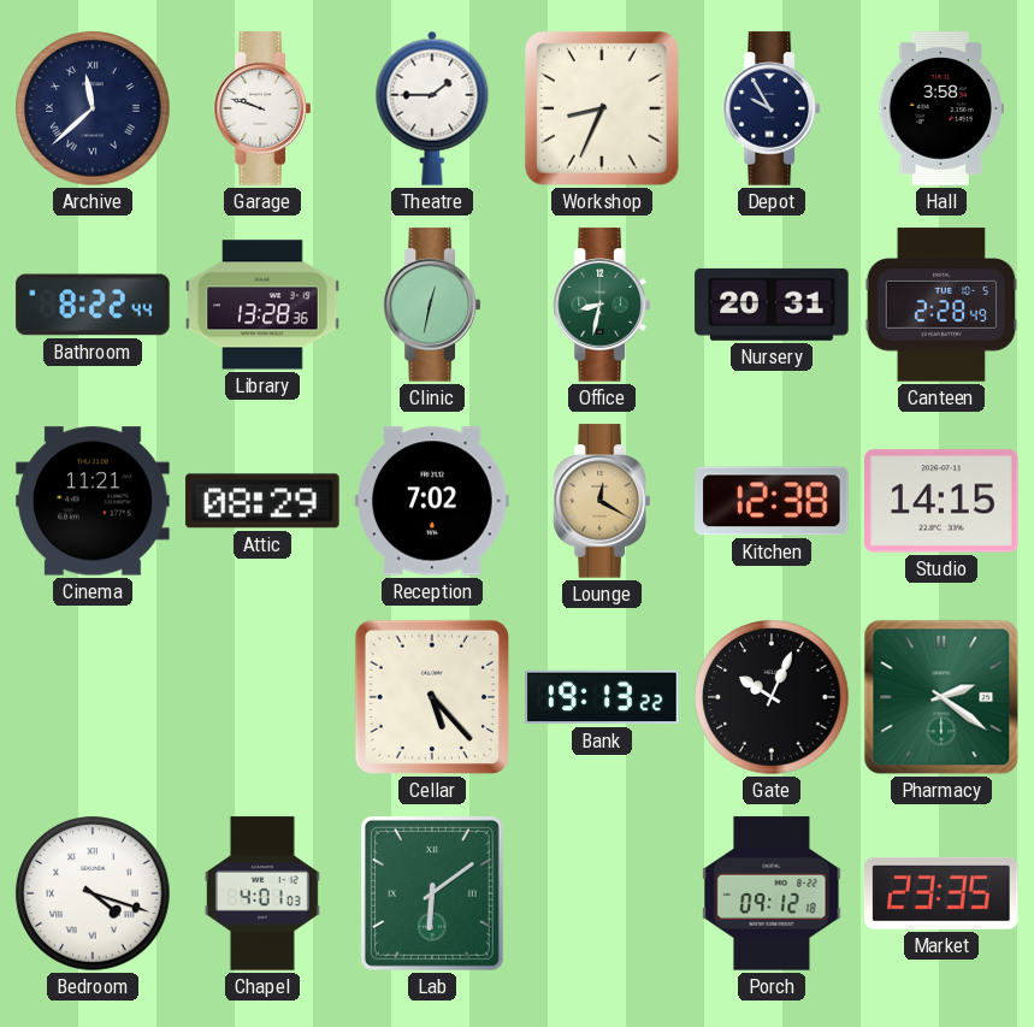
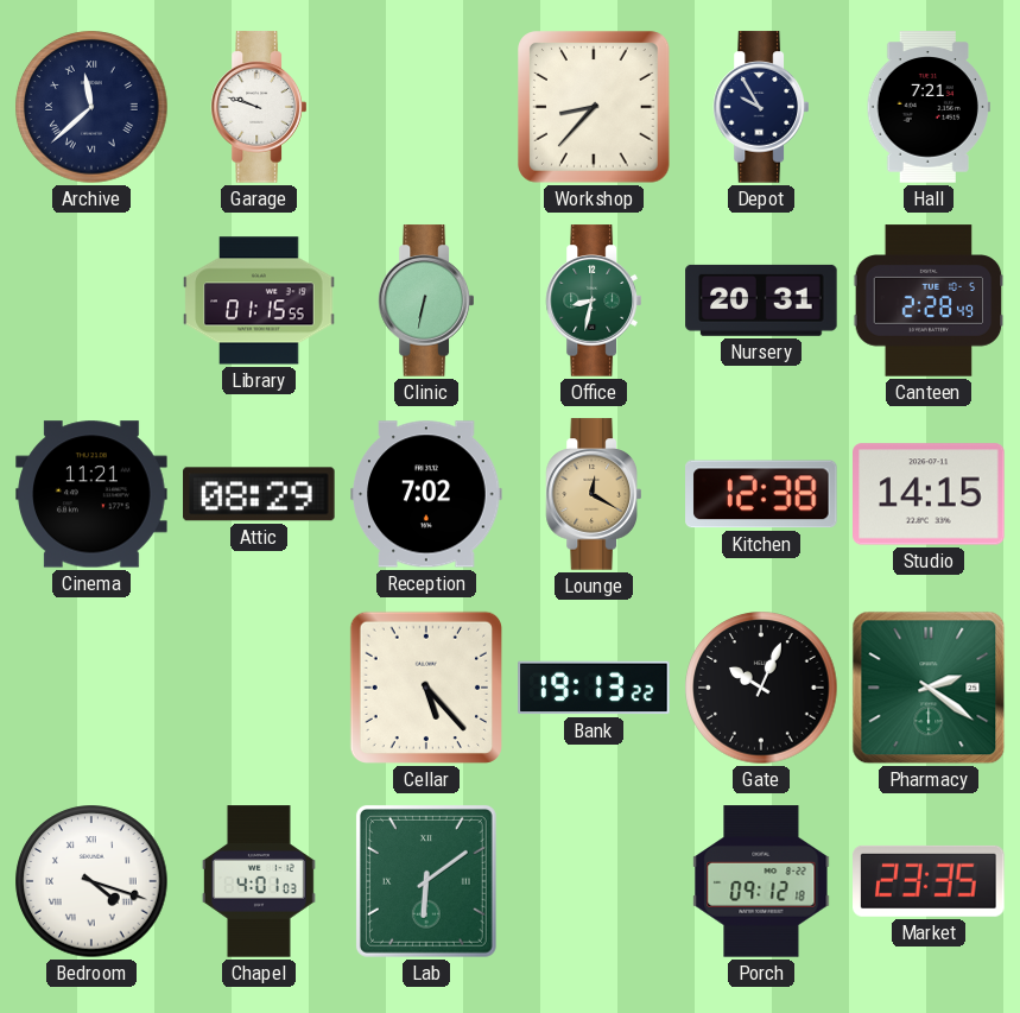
Theatre: 1:45 -> none
Workshop: 8:34 -> 8:37
Hall: 3:58 -> 7:21
Bathroom: 8:22 -> none
Library: 13:28 -> 01:15
Clinic: 12:32 -> 6:32
